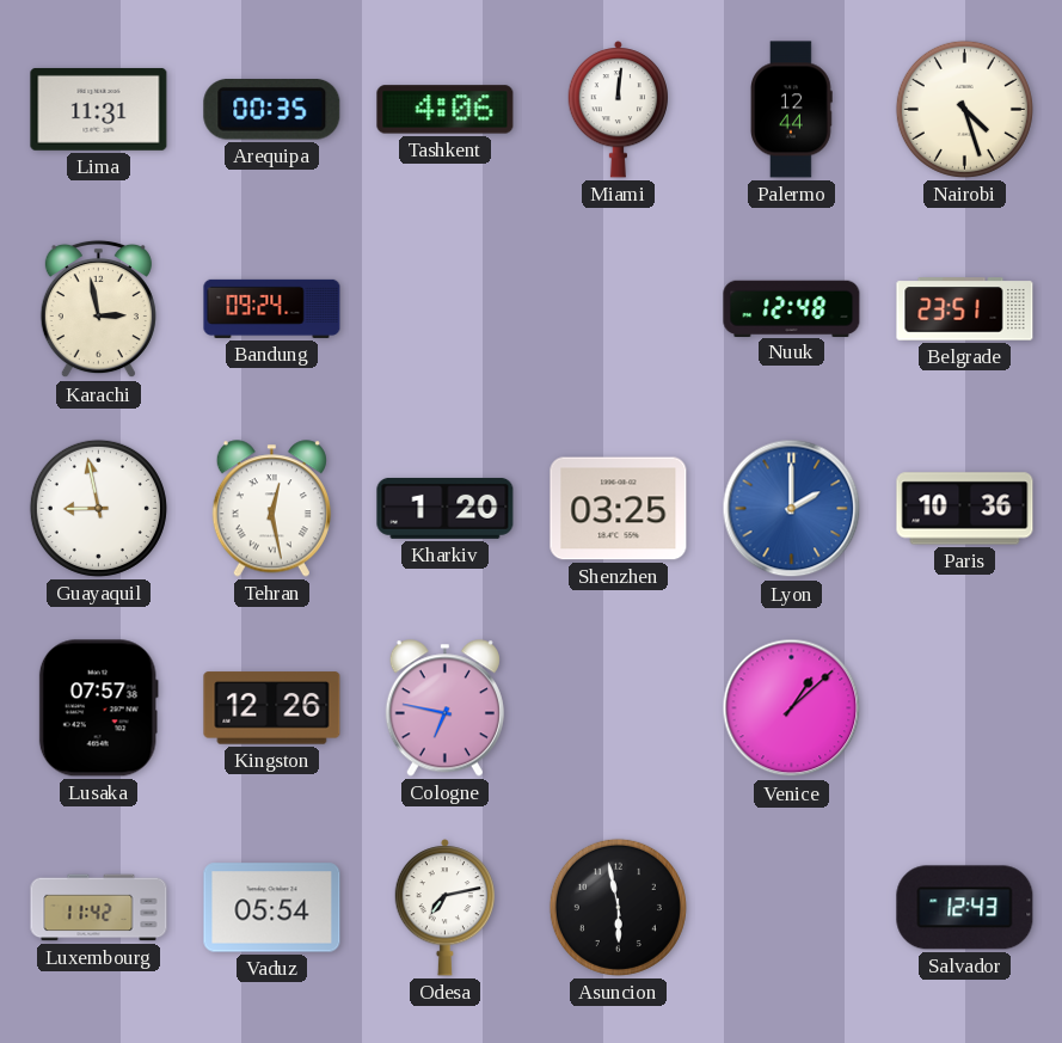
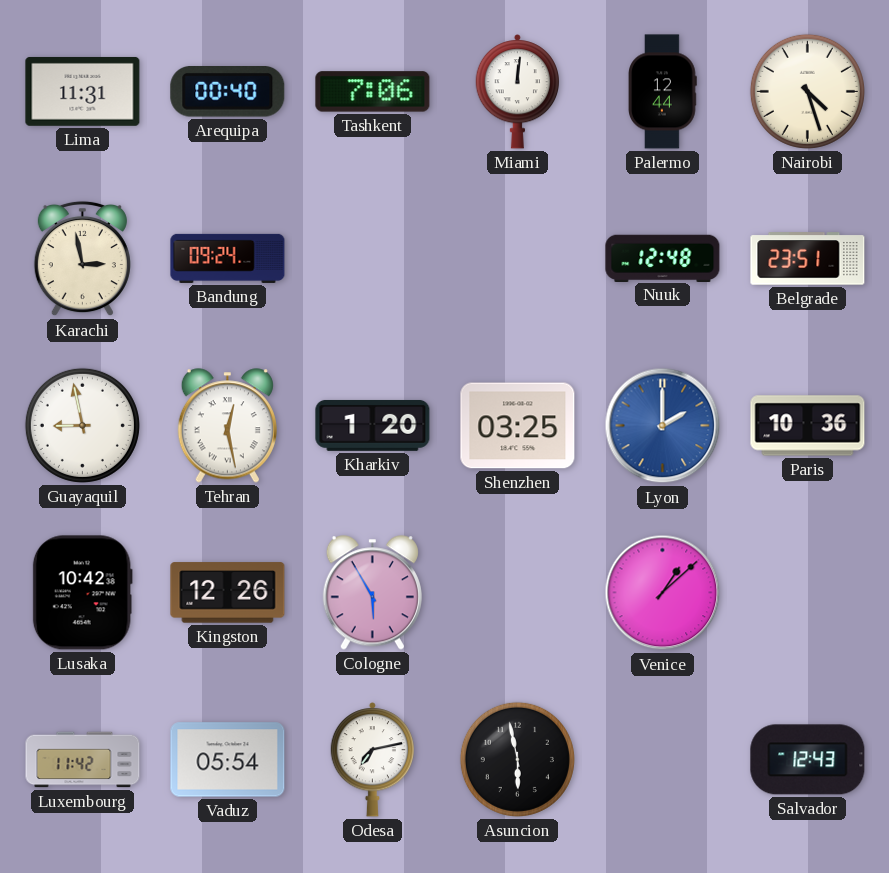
Arequipa: 00:35 -> 00:40
Tashkent: 4:06 -> 7:06
Lusaka: 07:57 -> 10:42
Cologne: 6:47 -> 5:55
